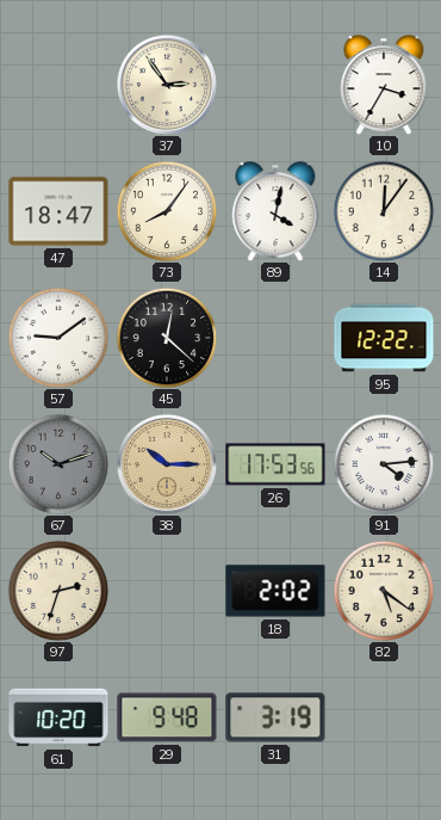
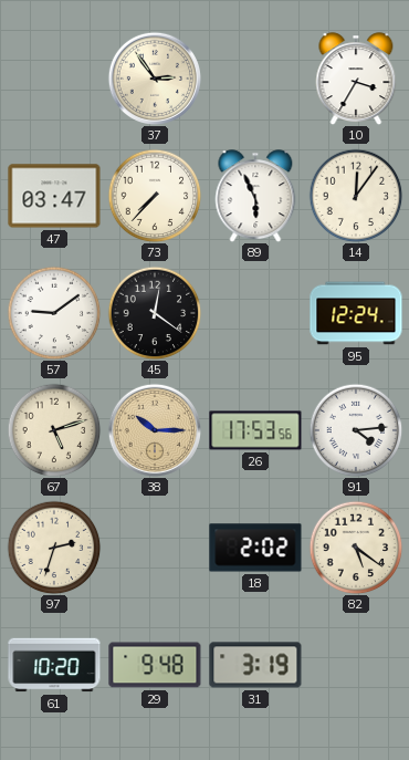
47: 18:47 -> 03:47
73: 8:06 -> 7:37
89: 4:02 -> 5:56
45: 12:22 -> 12:21
95: 12:22 -> 12:24
67: 10:12 -> 5:12
67 dial: grey -> cream
